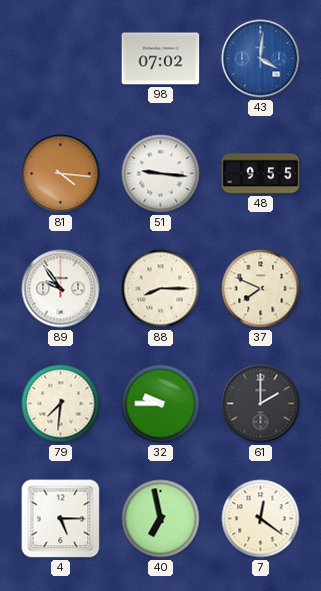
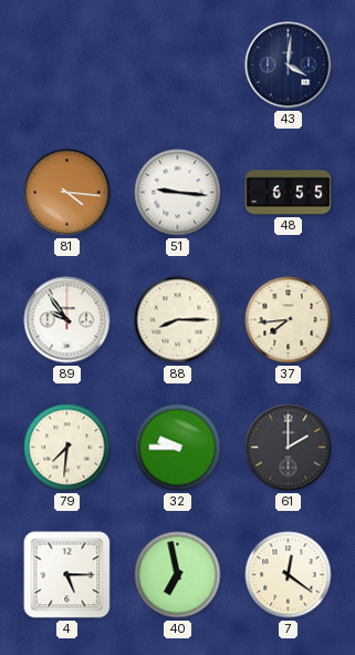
98: 07:02 -> none
43 dial: blue -> navy
48: 9:55 -> 6:55
37: 7:49 -> 7:44
